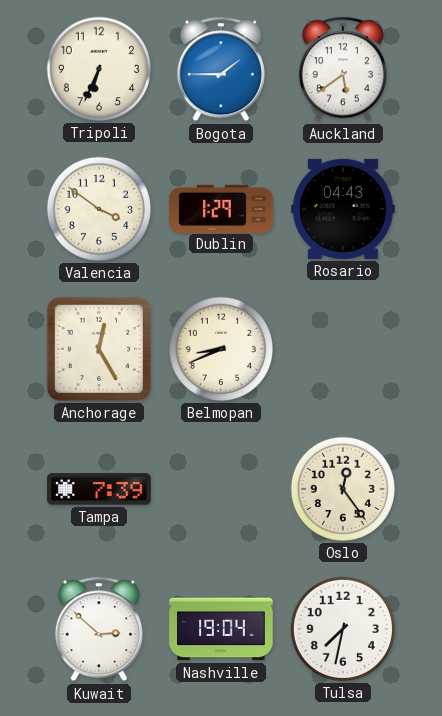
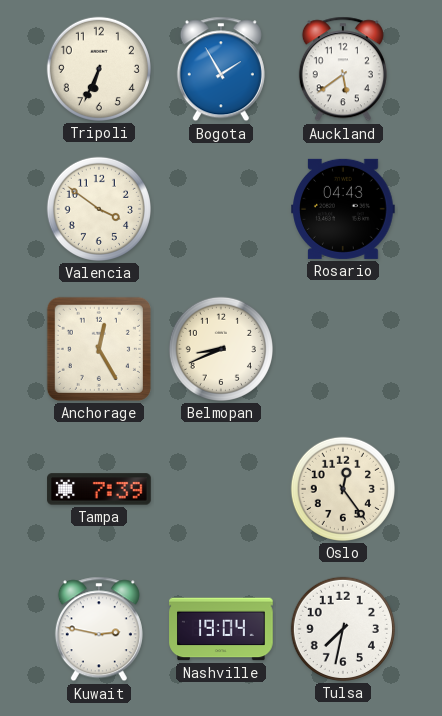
Bogota: 1:45 -> 1:55
Dublin: 1:29 -> none
Kuwait: 2:52 -> 2:47
